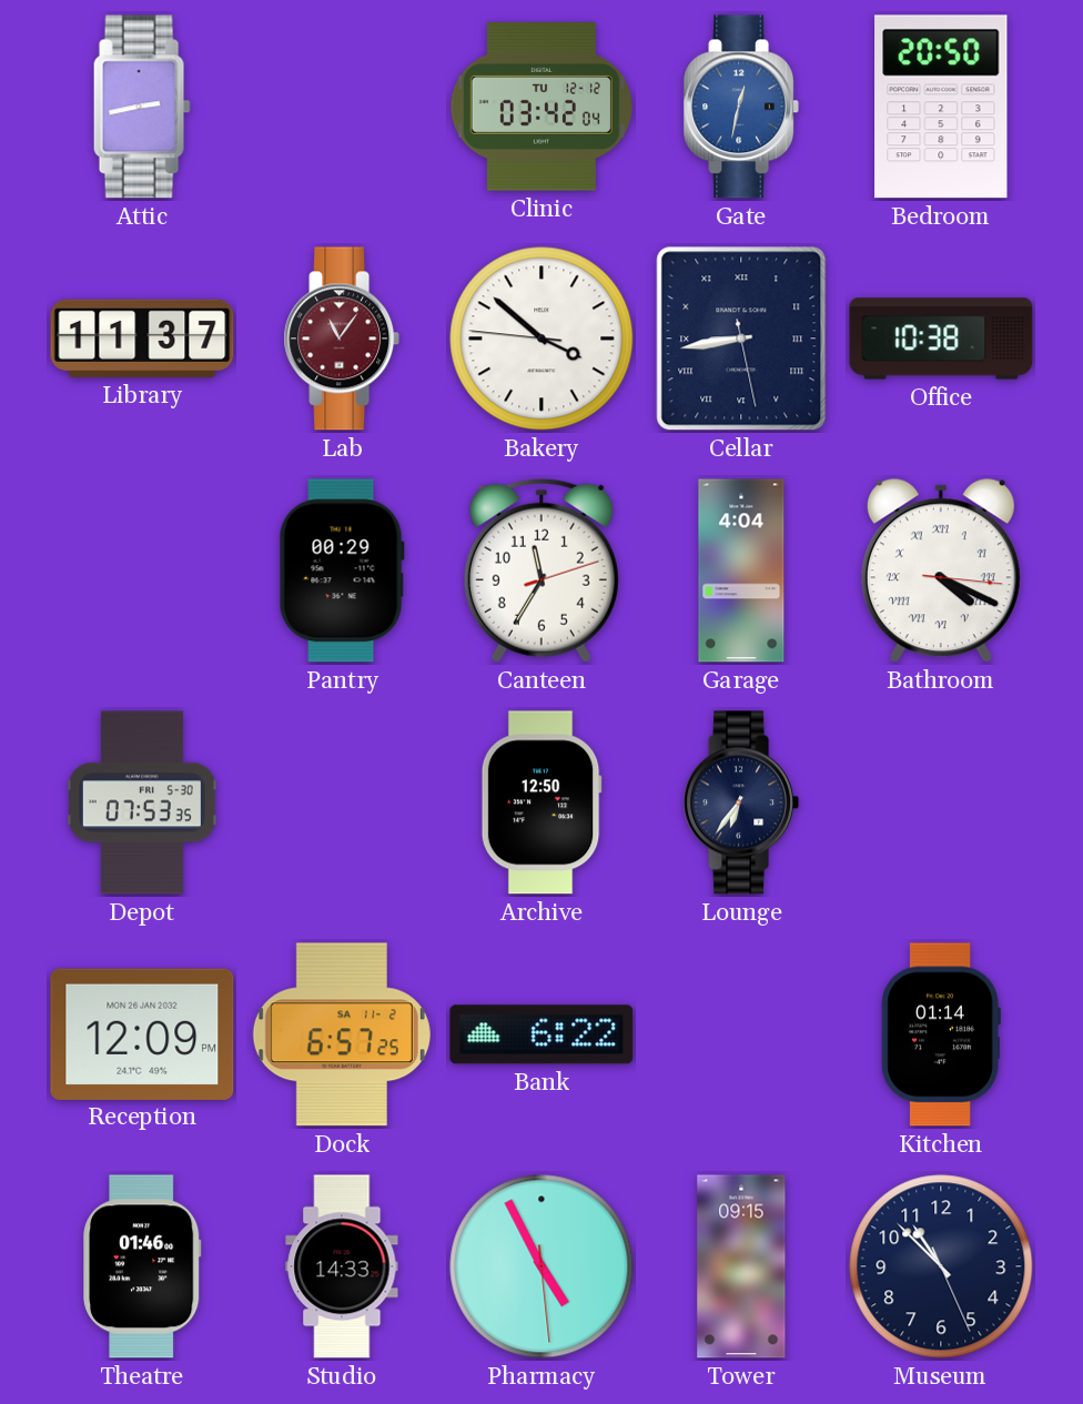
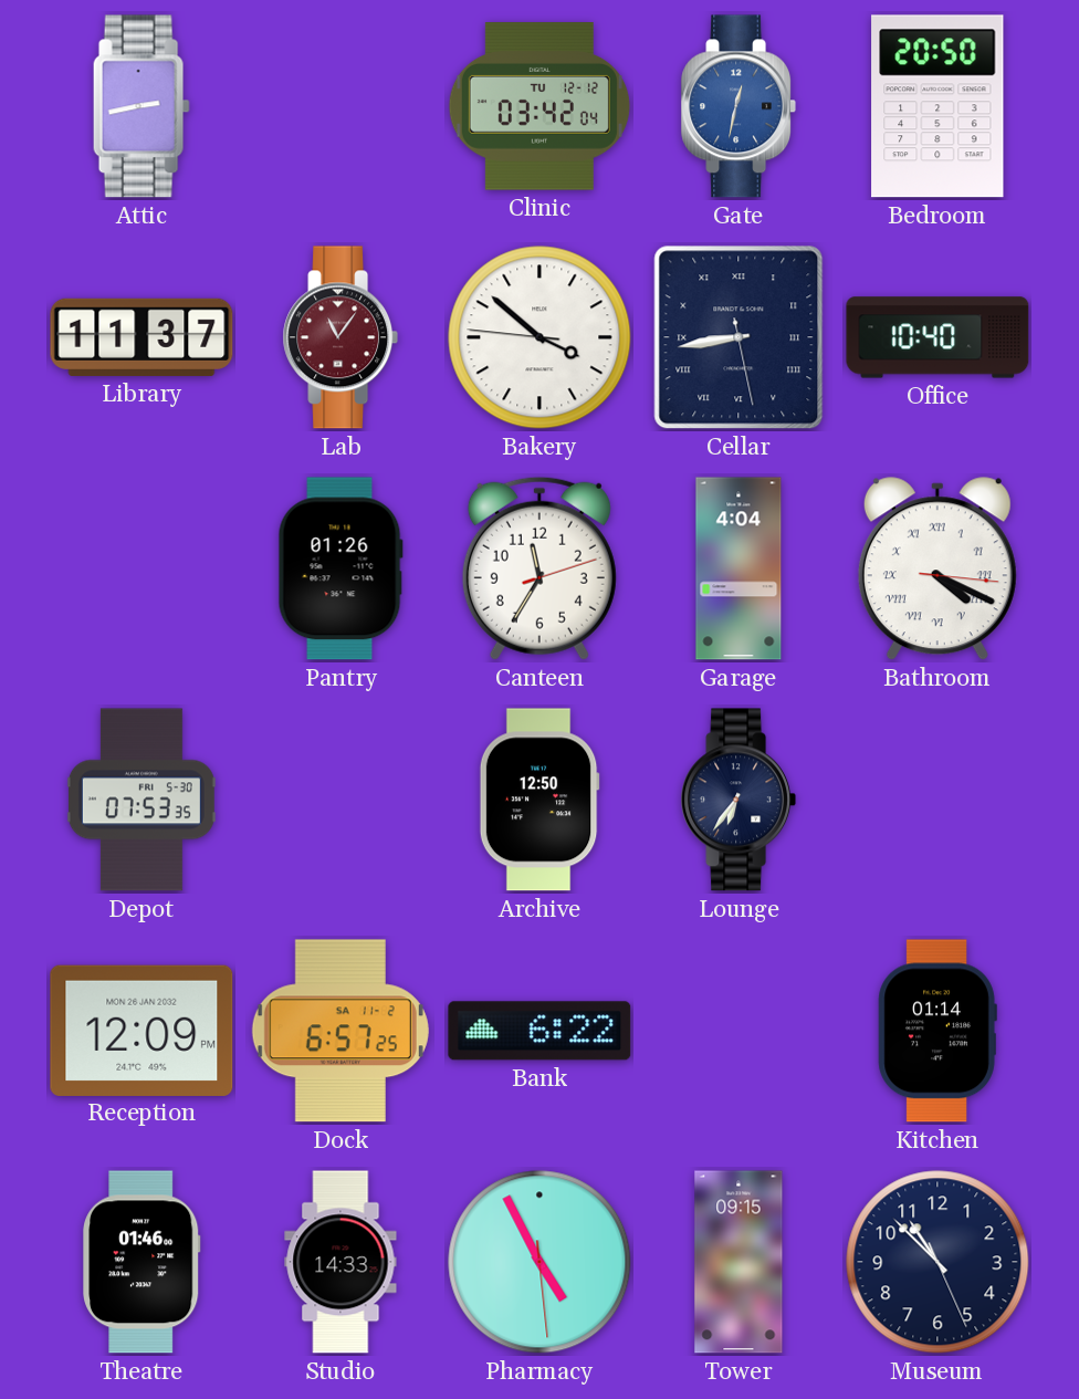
Office: 10:38 -> 10:40
Pantry: 00:29 -> 01:26
